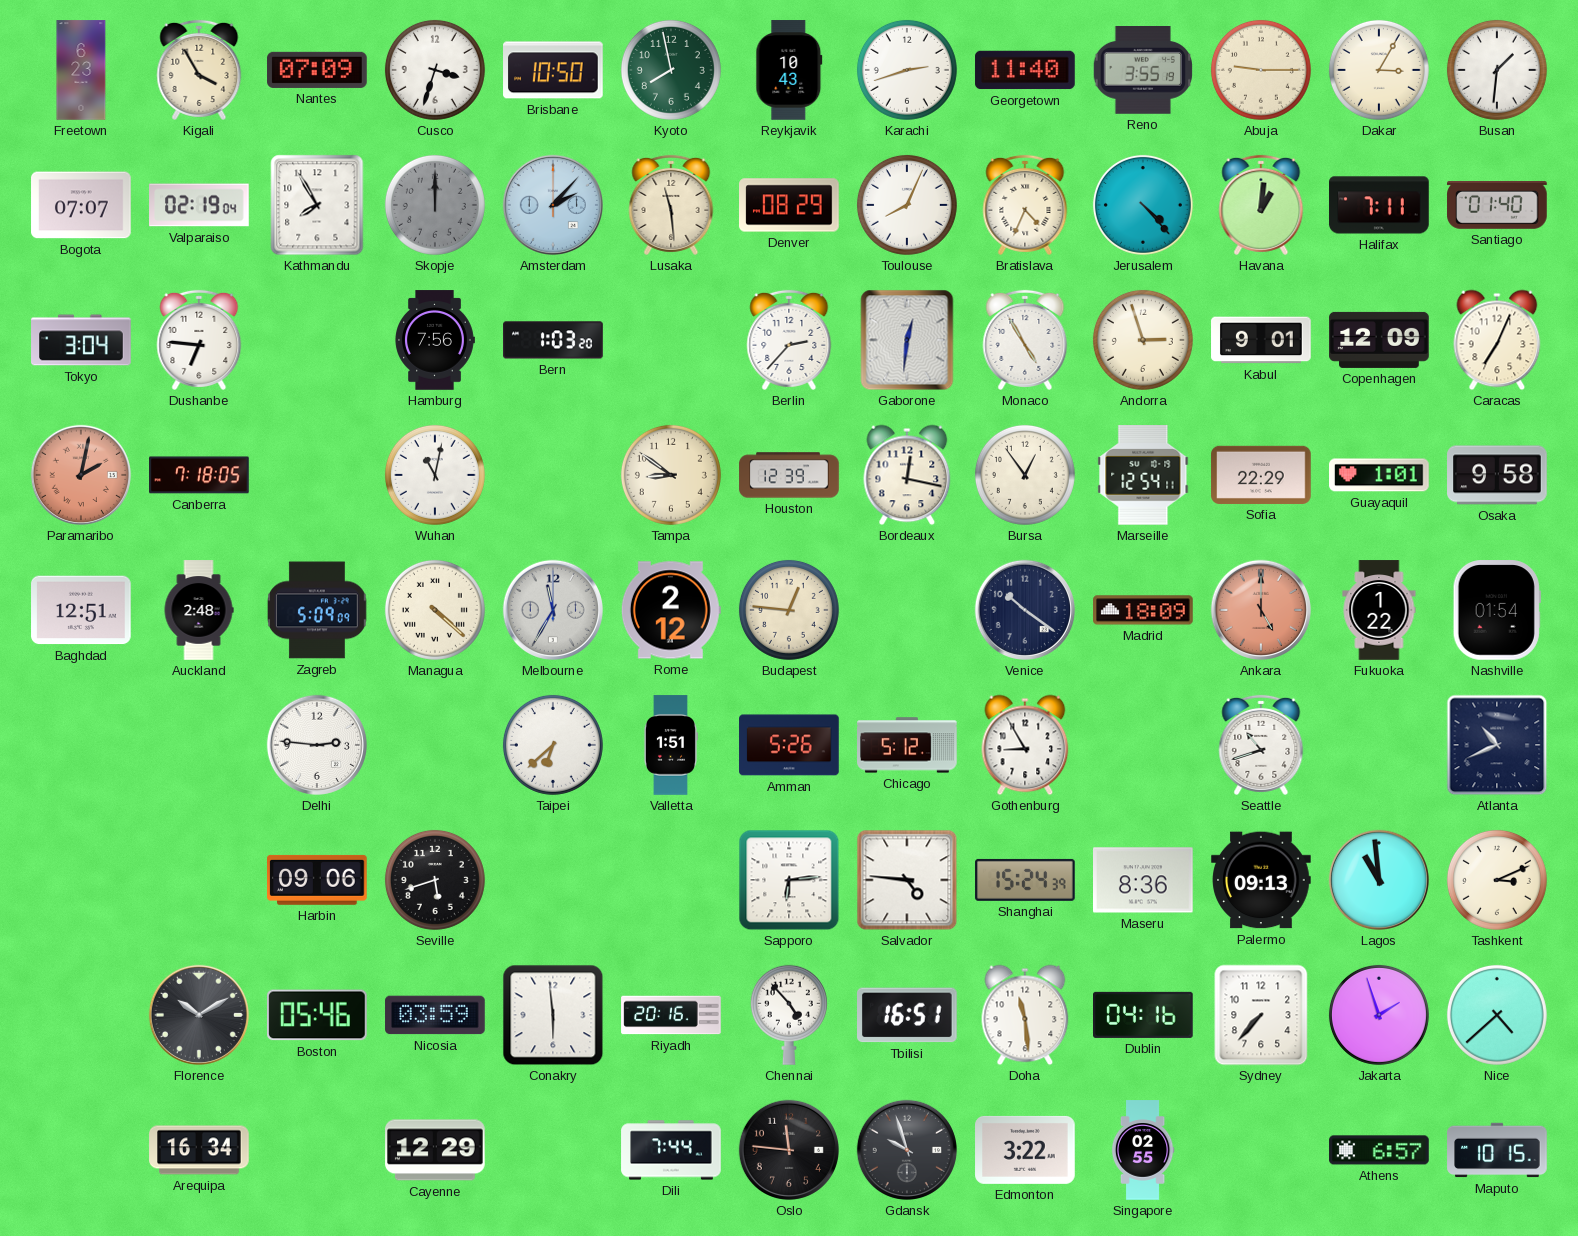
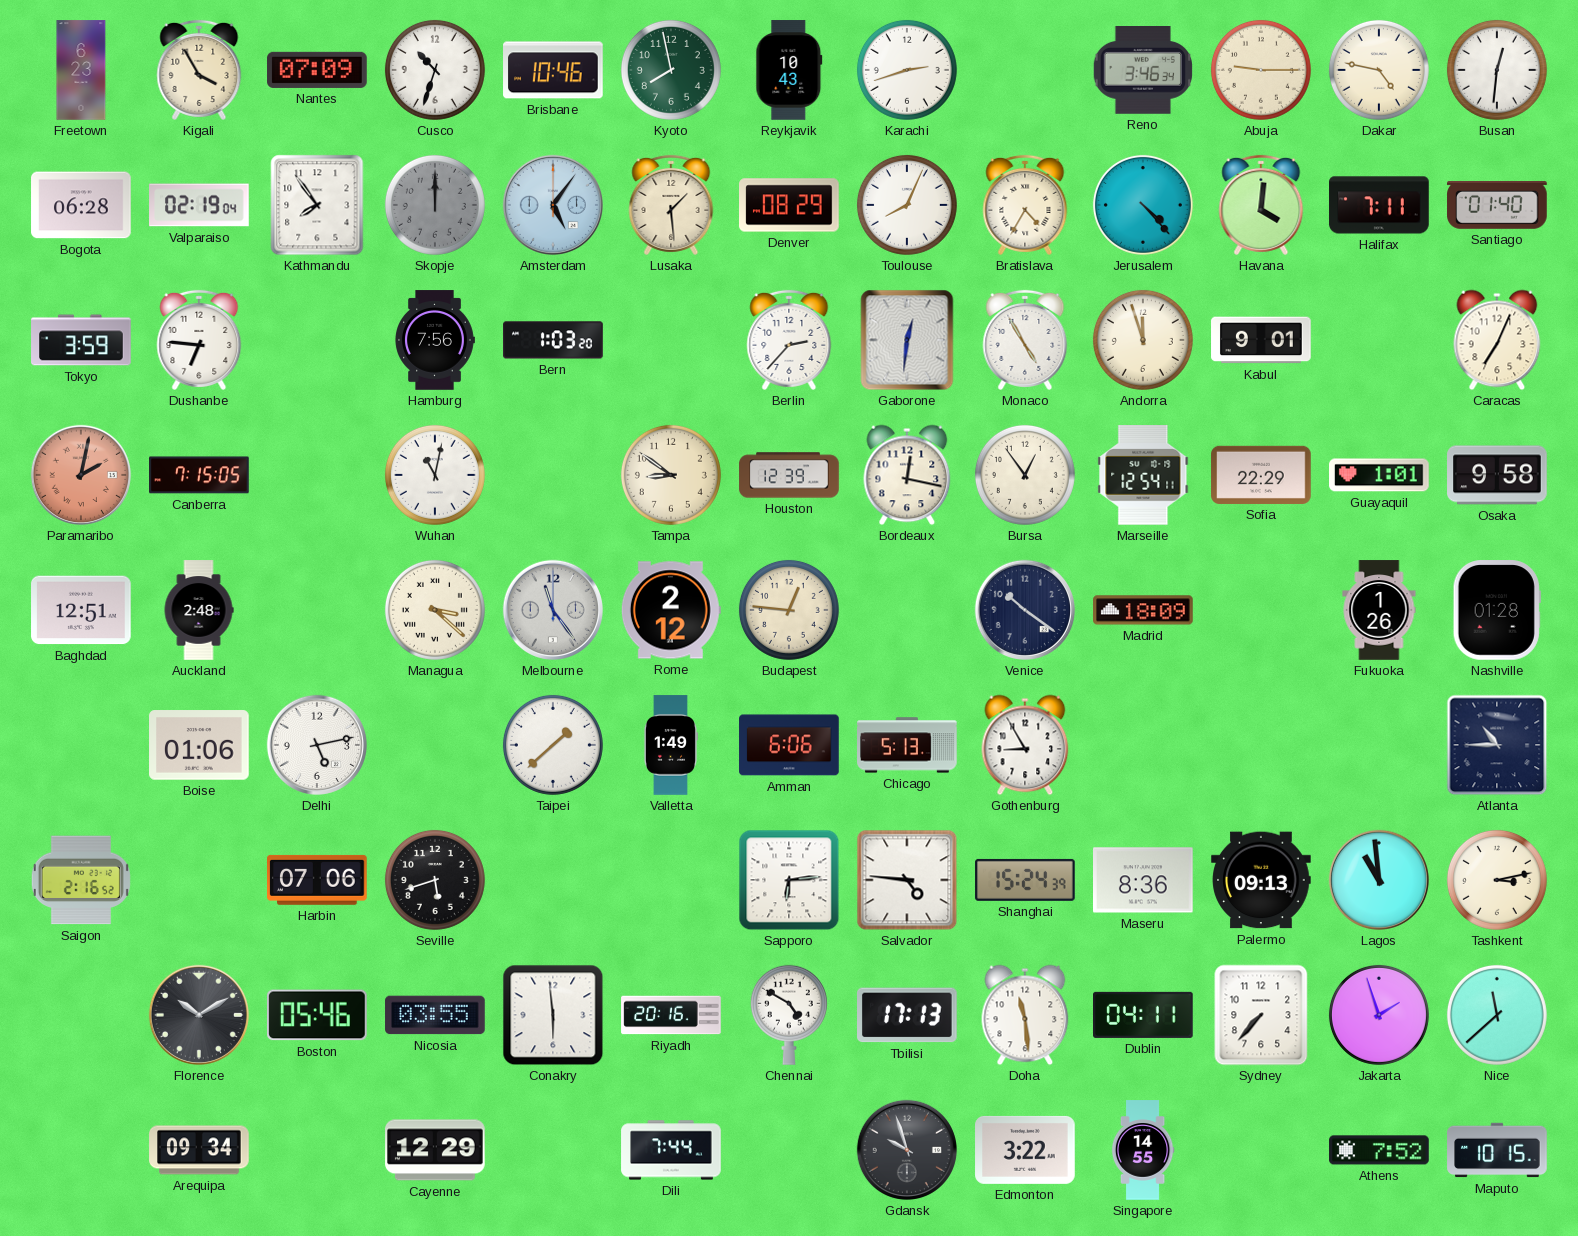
Cusco: 3:33 -> 10:33
Brisbane: 10:50 -> 10:46
Georgetown: 11:40 -> none
Reno: 3:55 -> 3:46
Dakar: 3:05 -> 4:47
Busan: 1:31 -> 12:31
Bogota: 07:07 -> 06:28
Kathmandu: 7:55 -> 7:54
Amsterdam: 2:07 -> 5:06
Lusaka: 11:29 -> 1:29
Bratislava: 4:34 -> 4:35
Havana: 1:01 -> 4:01
Tokyo: 3:04 -> 3:59
Andorra: 2:57 -> 11:57
Copenhagen: 12:09 -> none
Canberra: 7:18 -> 7:15
Zagreb: 5:09 -> none
Managua: 4:22 -> 3:22
Melbourne: 11:35 -> 11:24
Ankara: 5:00 -> none
Fukuoka: 1:22 -> 1:26
Nashville: 01:54 -> 01:28
Boise: none -> 01:06
Delhi: 2:46 -> 5:13
Taipei: 6:38 -> 1:38
Valletta: 1:51 -> 1:49
Amman: 5:26 -> 6:06
Chicago: 5:12 -> 5:13
Seattle: 10:42 -> none
Atlanta: 10:41 -> 10:45
Saigon: none -> 2:16
Harbin: 09:06 -> 07:06
Tashkent: 3:11 -> 3:13
Nicosia: 03:59 -> 03:55
Chennai: 4:53 -> 4:50
Tbilisi: 16:51 -> 17:13
Dublin: 04:16 -> 04:11
Nice: 4:38 -> 11:38
Arequipa: 16:34 -> 09:34
Oslo: 11:46 -> none
Singapore: 02:55 -> 14:55
Athens: 6:57 -> 7:52
